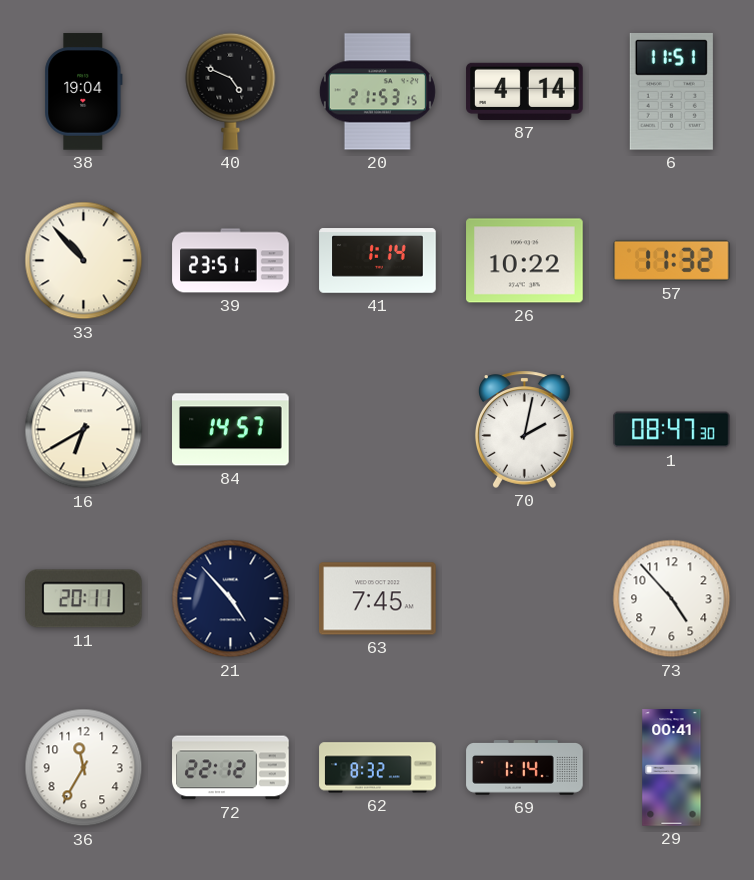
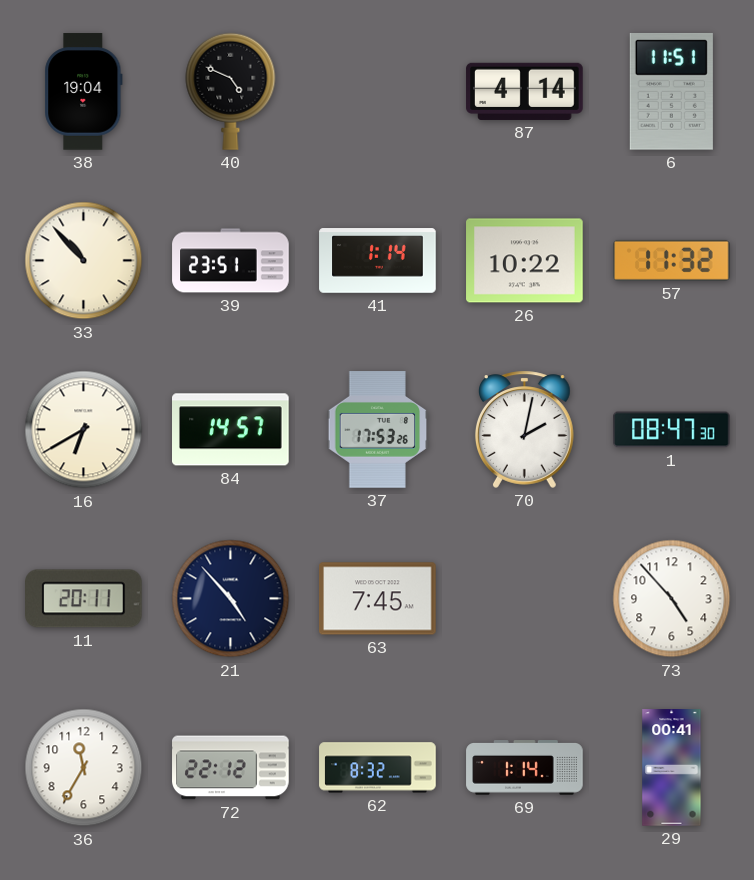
20: 21:53 -> none
37: none -> 17:53
